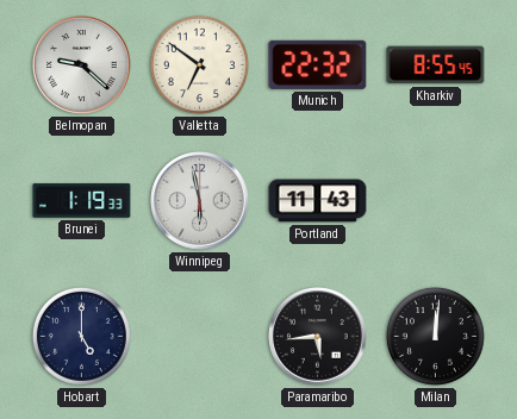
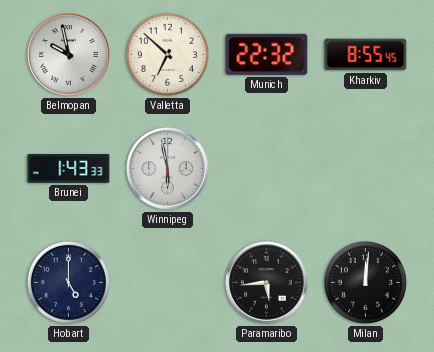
Belmopan: 9:22 -> 9:58
Valletta: 6:51 -> 6:52
Brunei: 1:19 -> 1:43
Portland: 11:43 -> none
